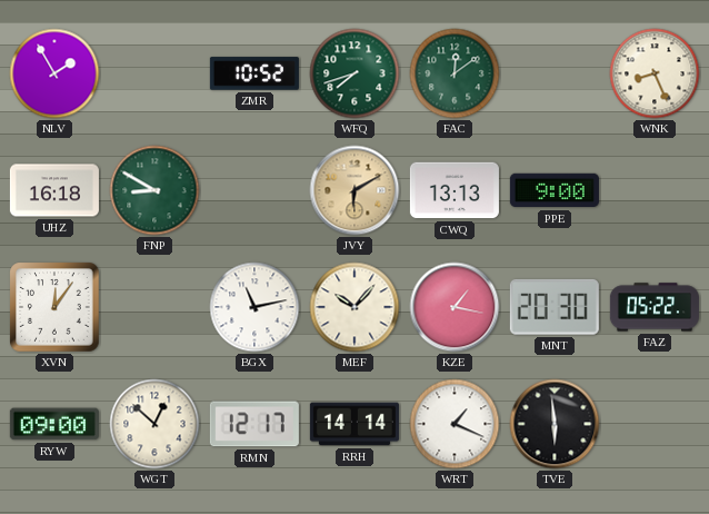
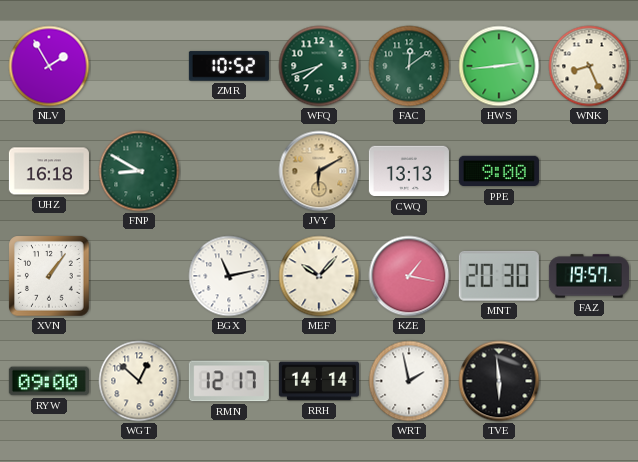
HWS: none -> 2:44
XVN: 12:06 -> 1:06
FAZ: 05:22 -> 19:57
WRT: 1:19 -> 1:58
